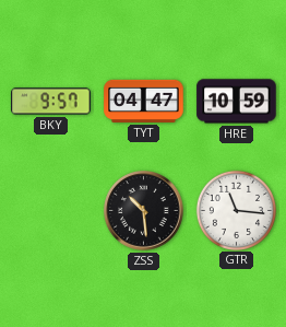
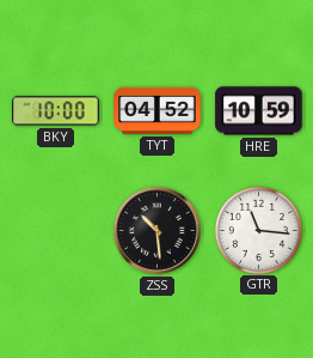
BKY: 9:57 -> 10:00
TYT: 04:47 -> 04:52
